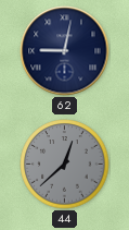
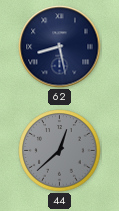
62: 9:02 -> 8:28
